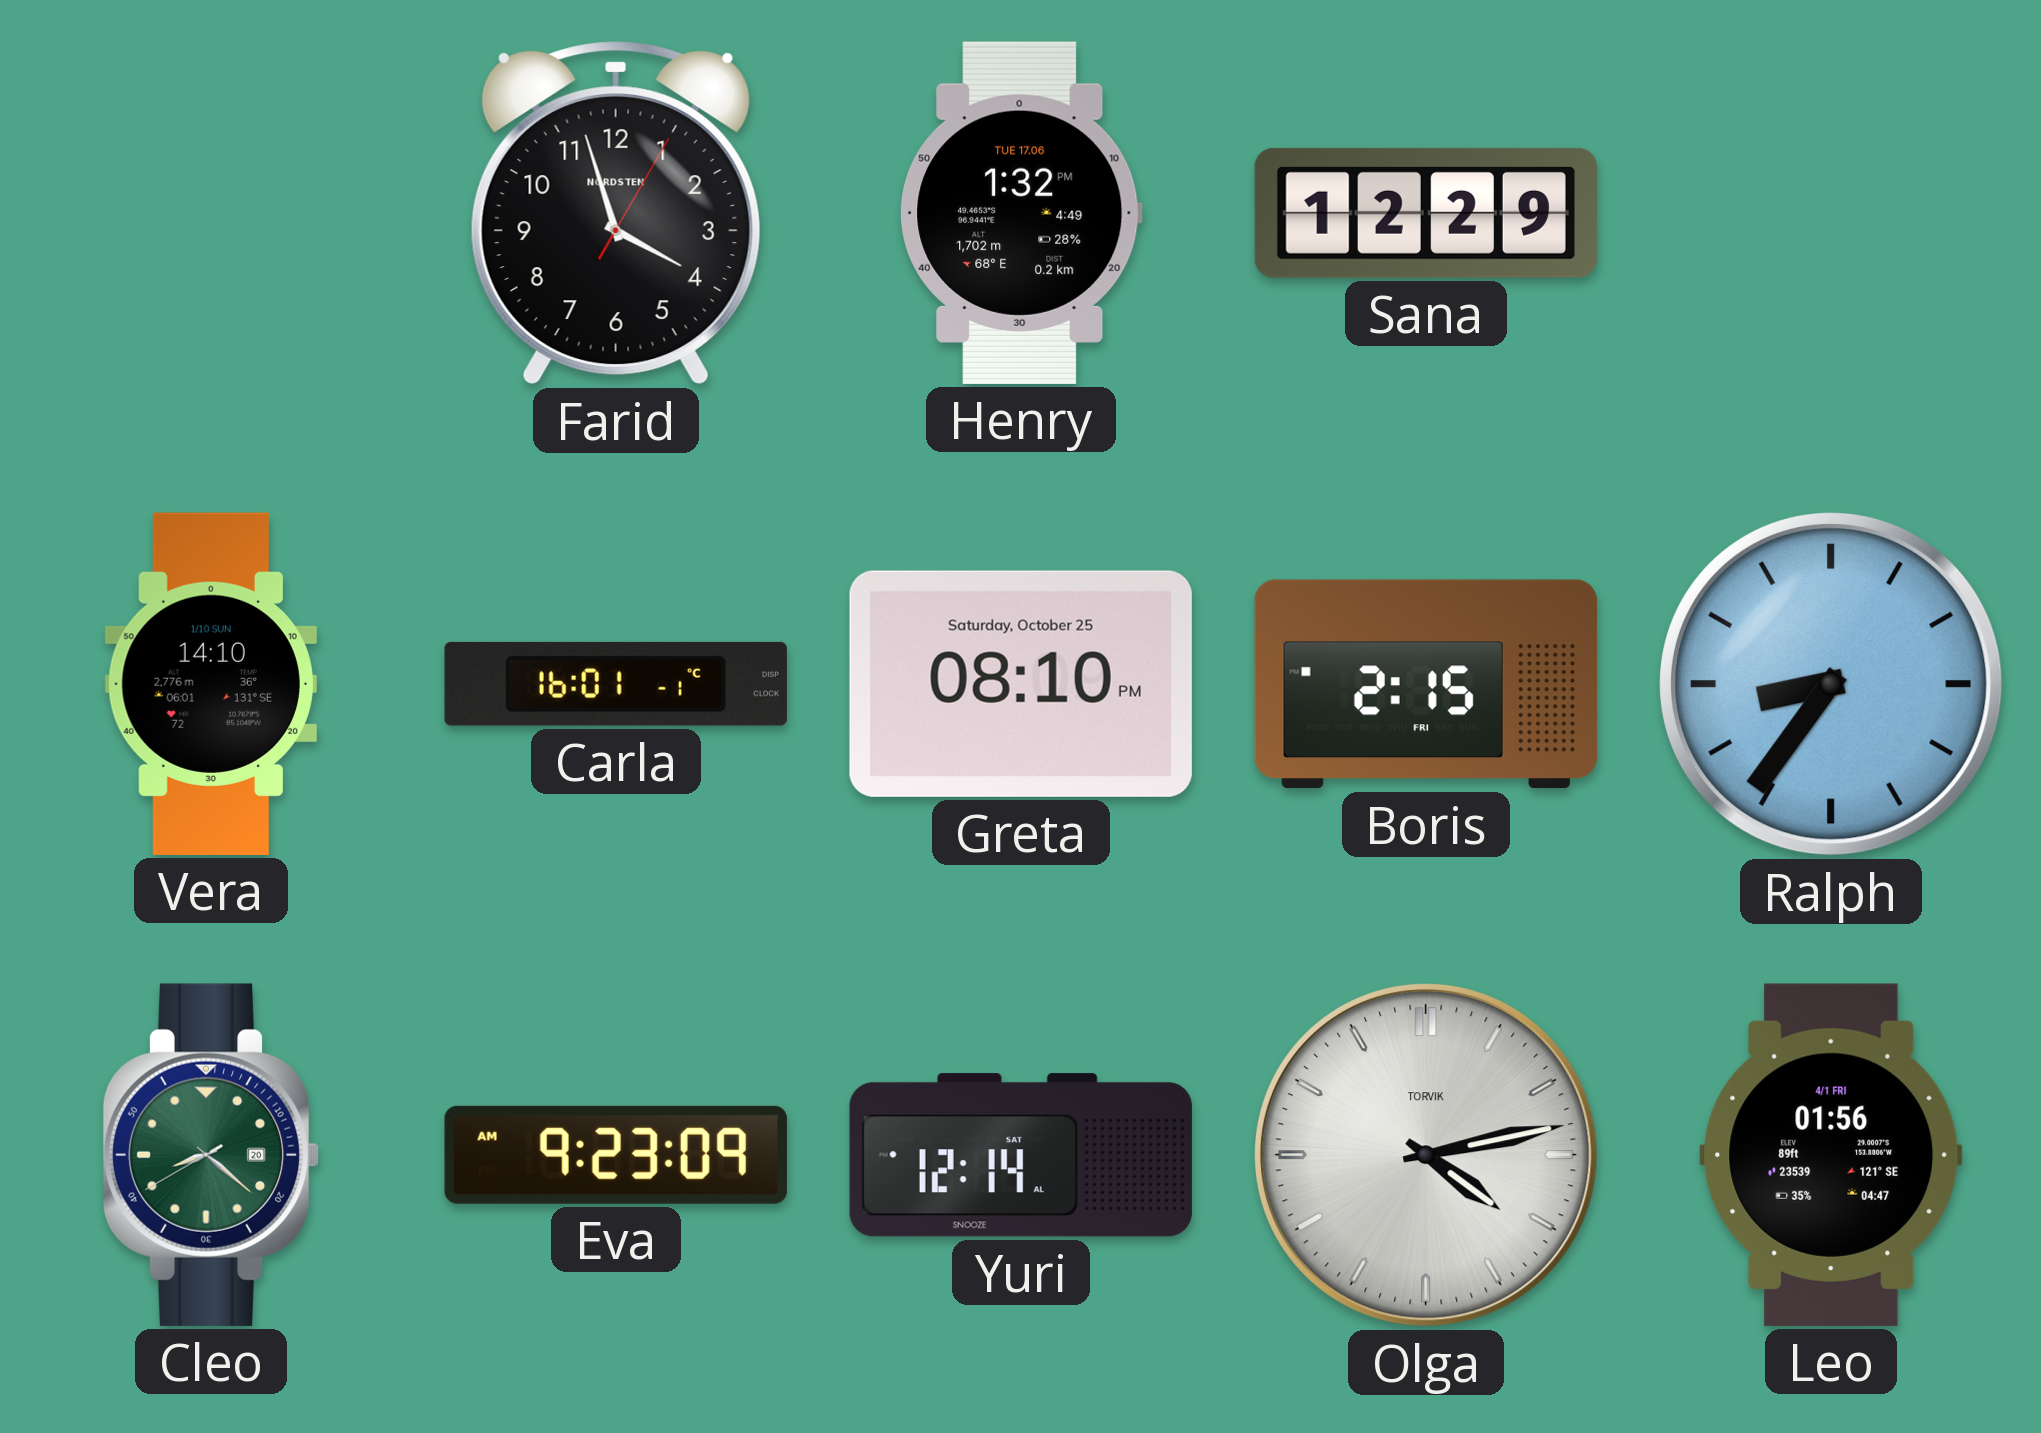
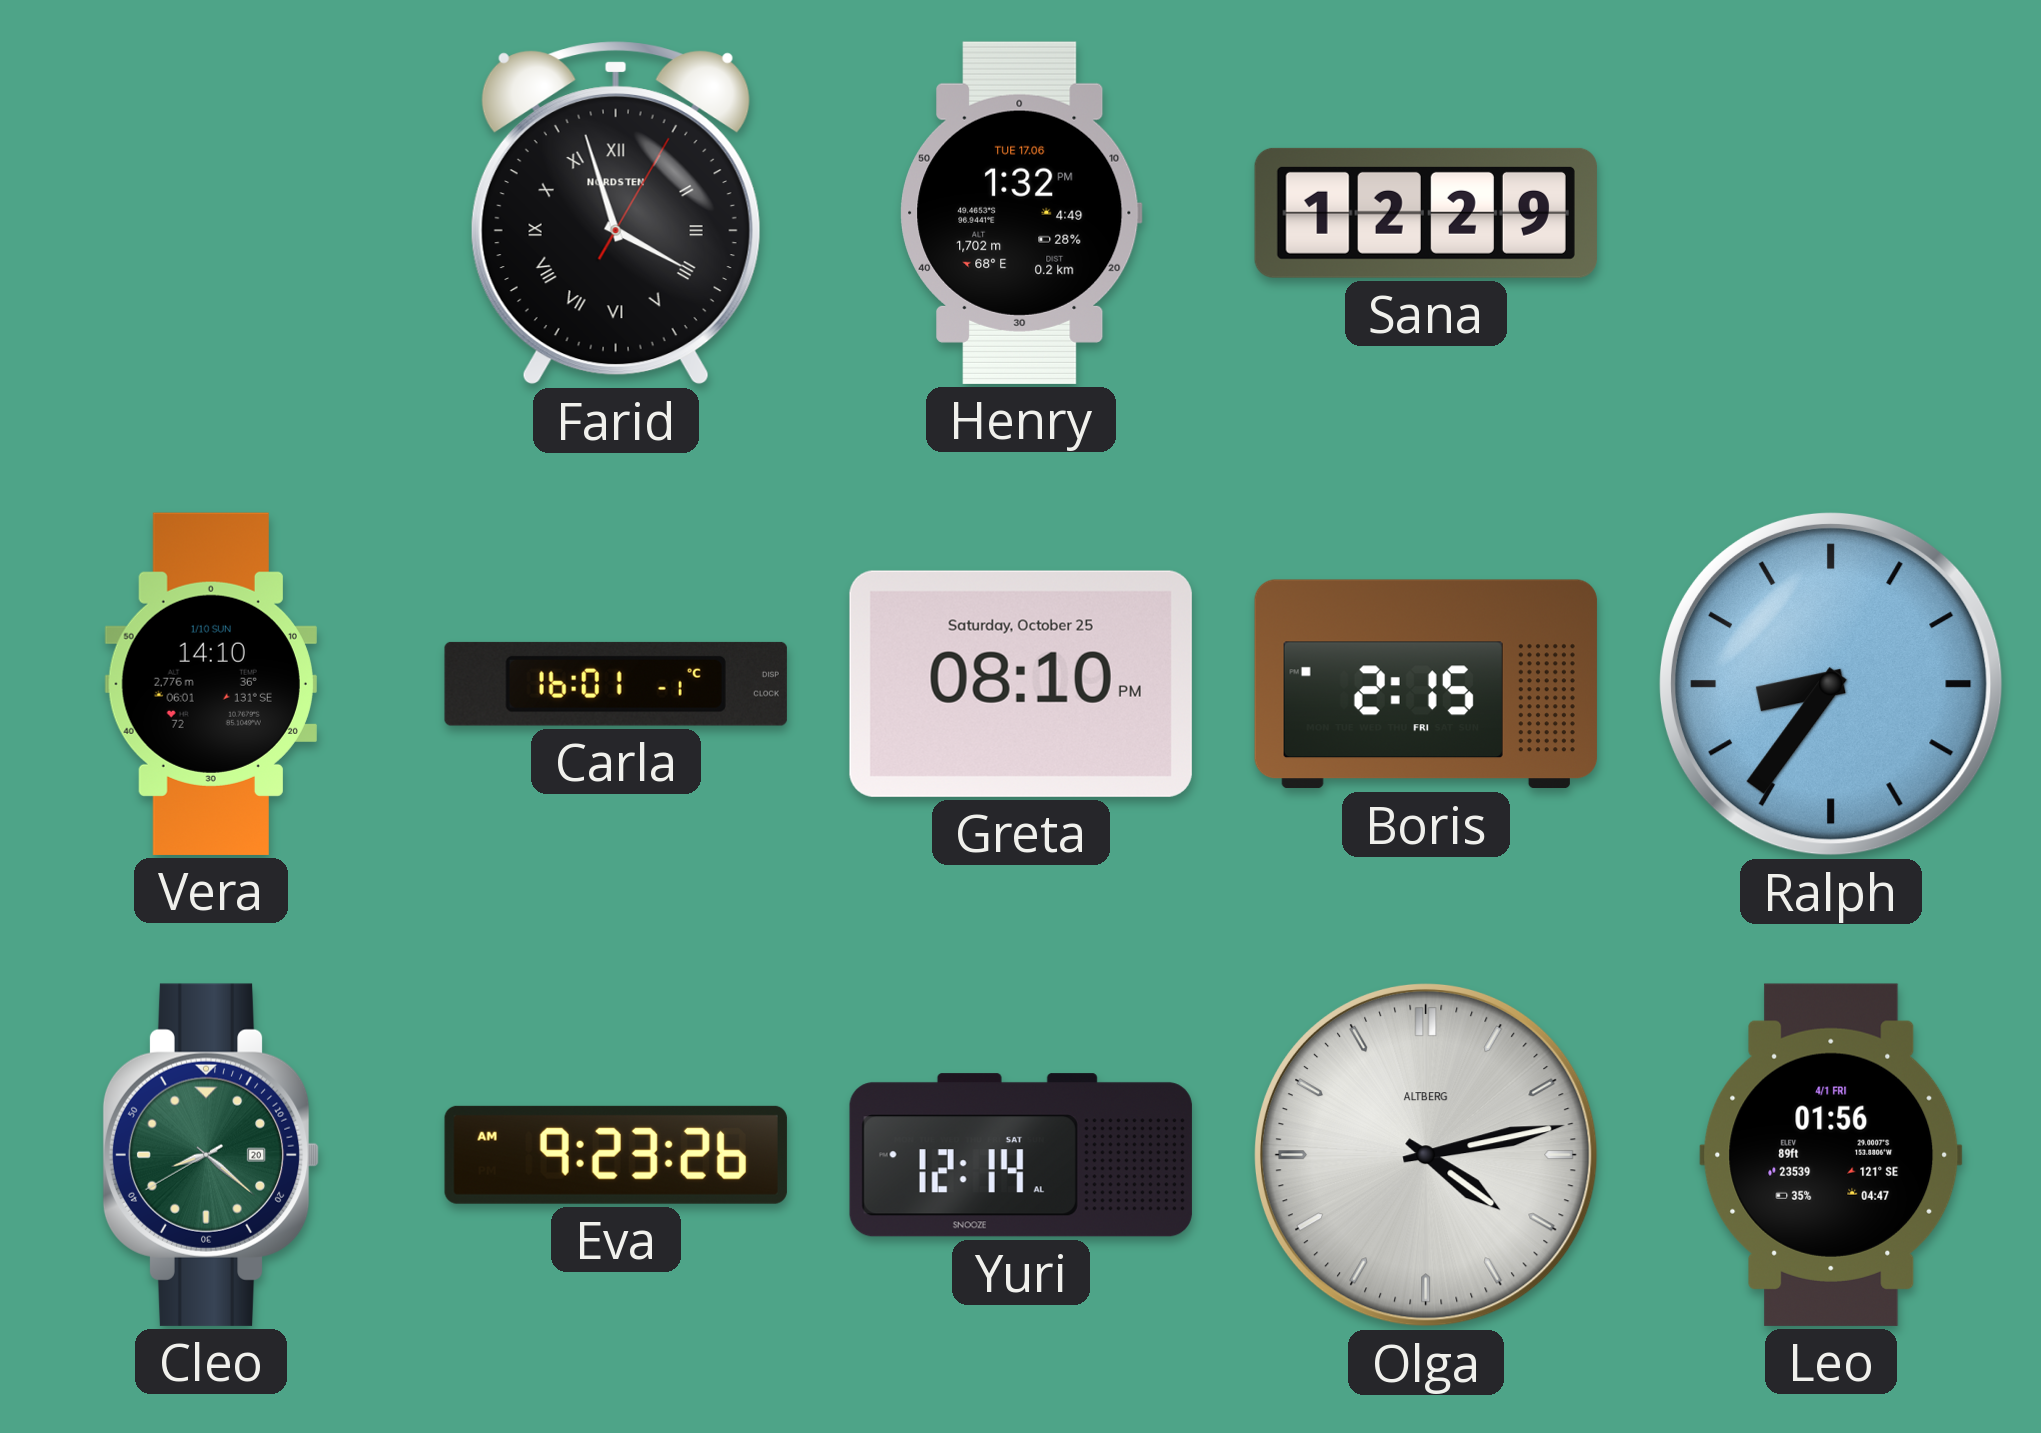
Farid numerals: Arabic -> Roman
Eva: 9:23:09 AM -> 9:23:26 AM
Olga brand: TORVIK -> ALTBERG
